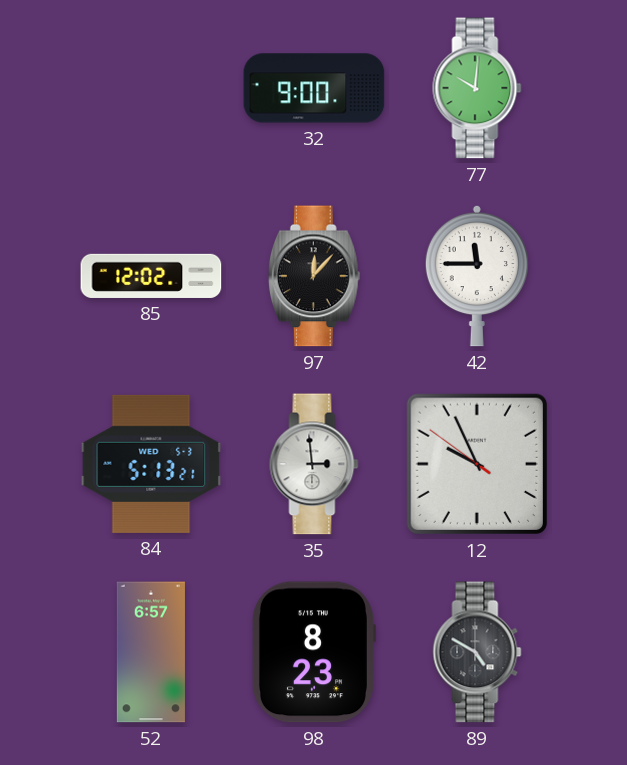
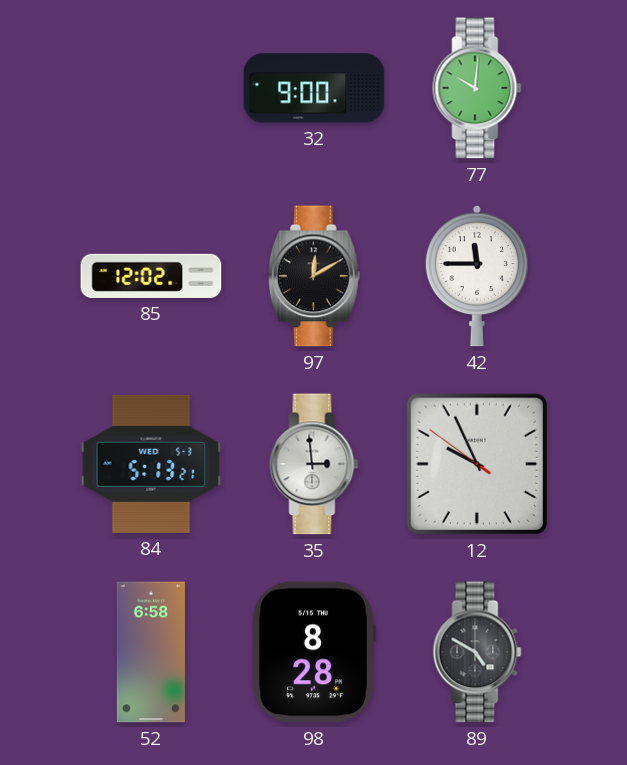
97: 12:07 -> 12:10
52: 6:57 -> 6:58
98: 8:23 -> 8:28
